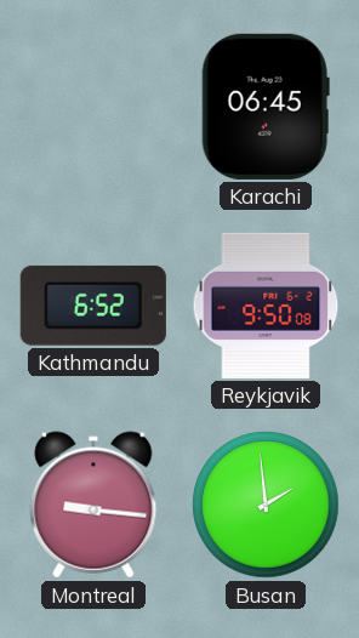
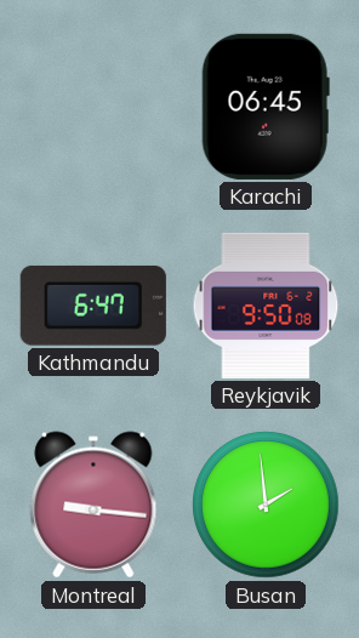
Kathmandu: 6:52 -> 6:47
